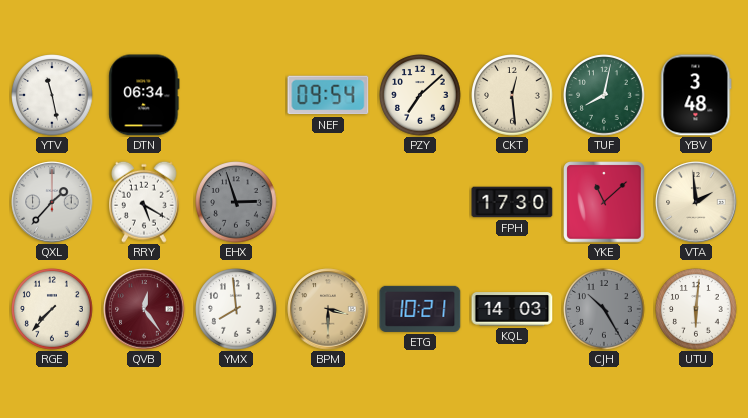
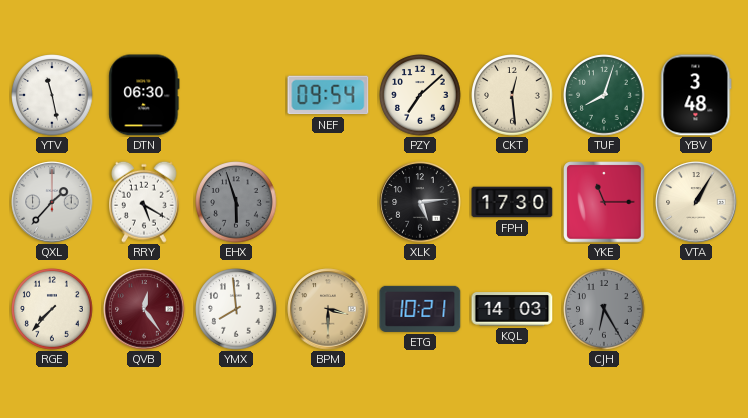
DTN: 06:34 -> 06:30
TUF: 8:02 -> 8:03
EHX: 2:57 -> 5:57
XLK: none -> 5:14
YKE: 11:08 -> 11:15
VTA: 1:59 -> 1:05
CJH: 10:25 -> 6:25
UTU: 6:01 -> none
